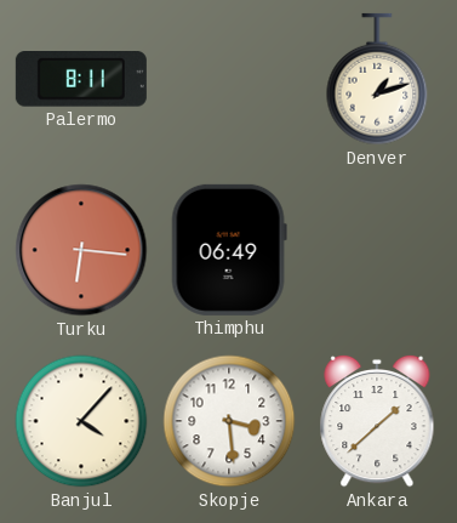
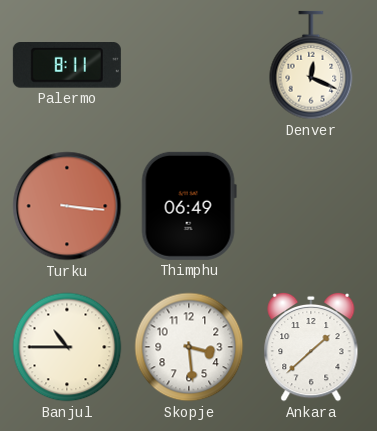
Denver: 1:12 -> 12:19
Turku: 6:16 -> 3:16
Banjul: 4:07 -> 10:45
